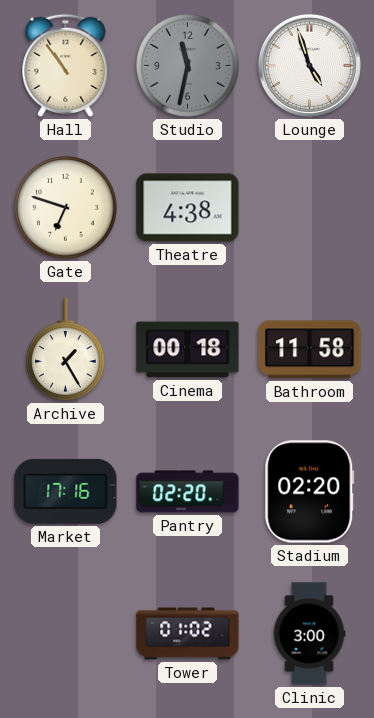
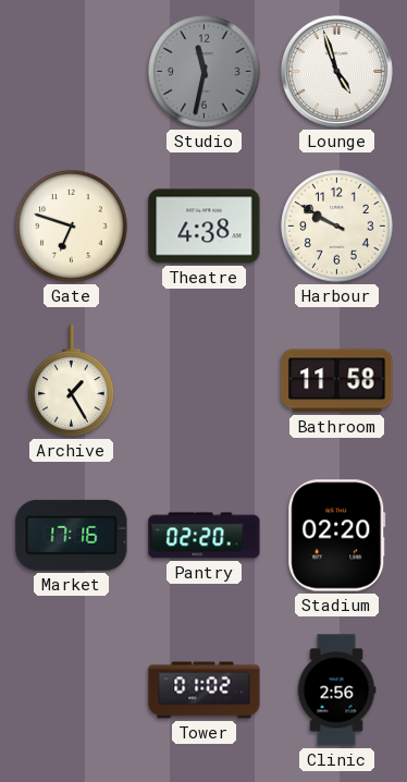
Hall: 10:54 -> none
Harbour: none -> 9:50
Cinema: 00:18 -> none
Clinic: 3:00 -> 2:56
